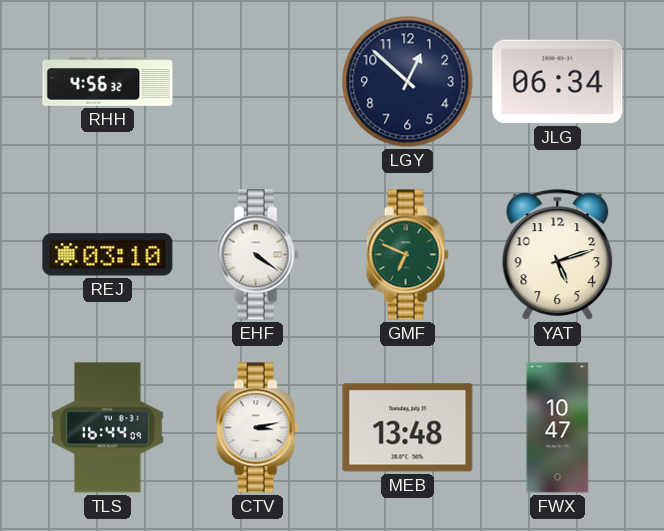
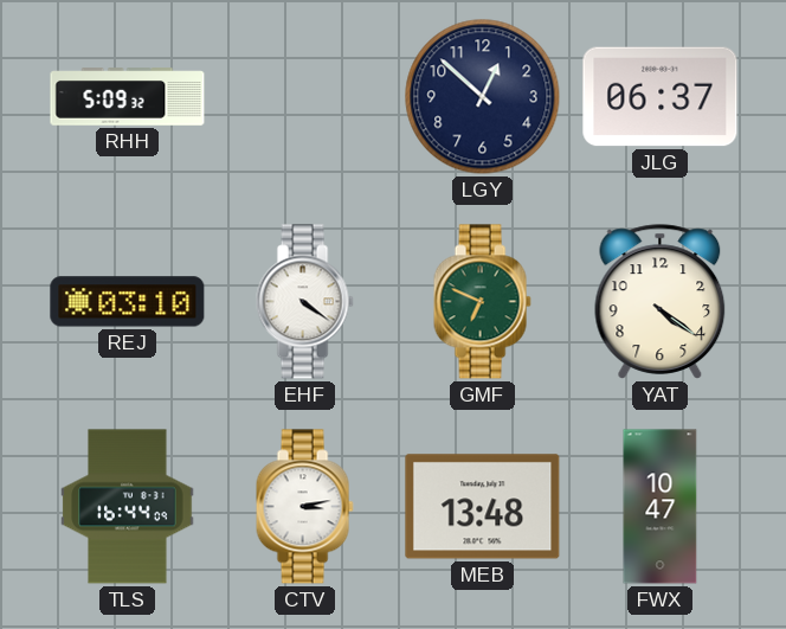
RHH: 4:56 -> 5:09
JLG: 06:34 -> 06:37
YAT: 5:12 -> 4:21
